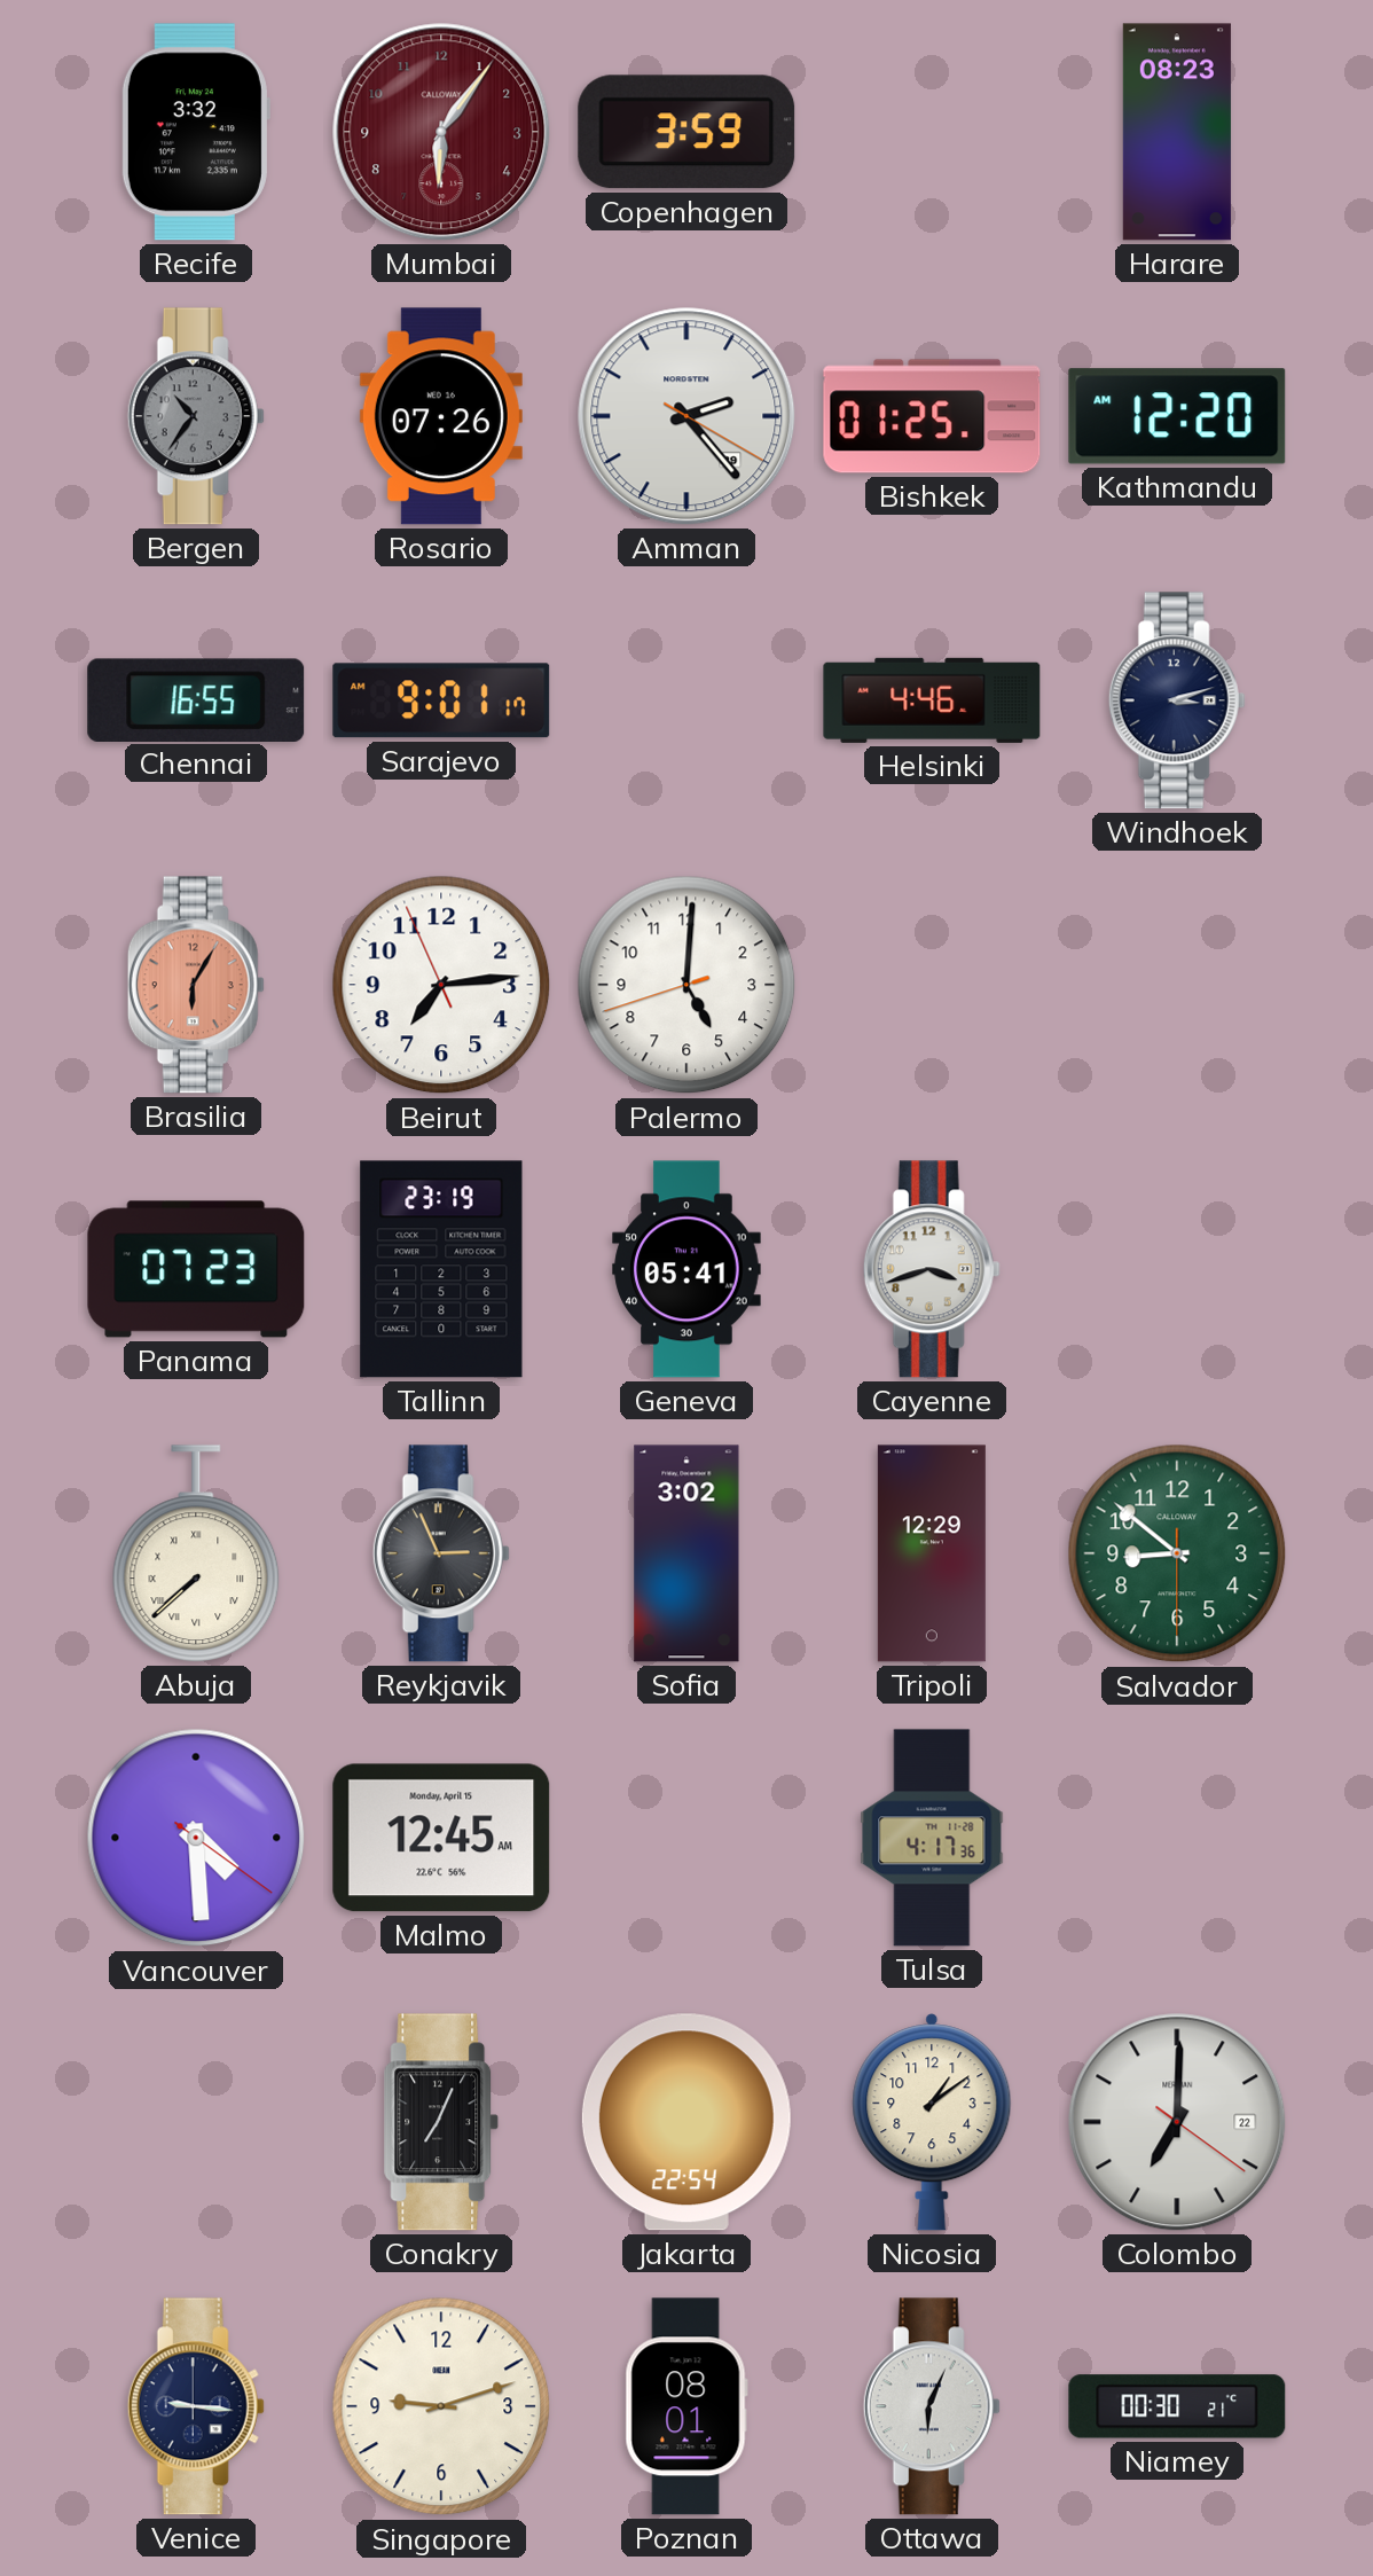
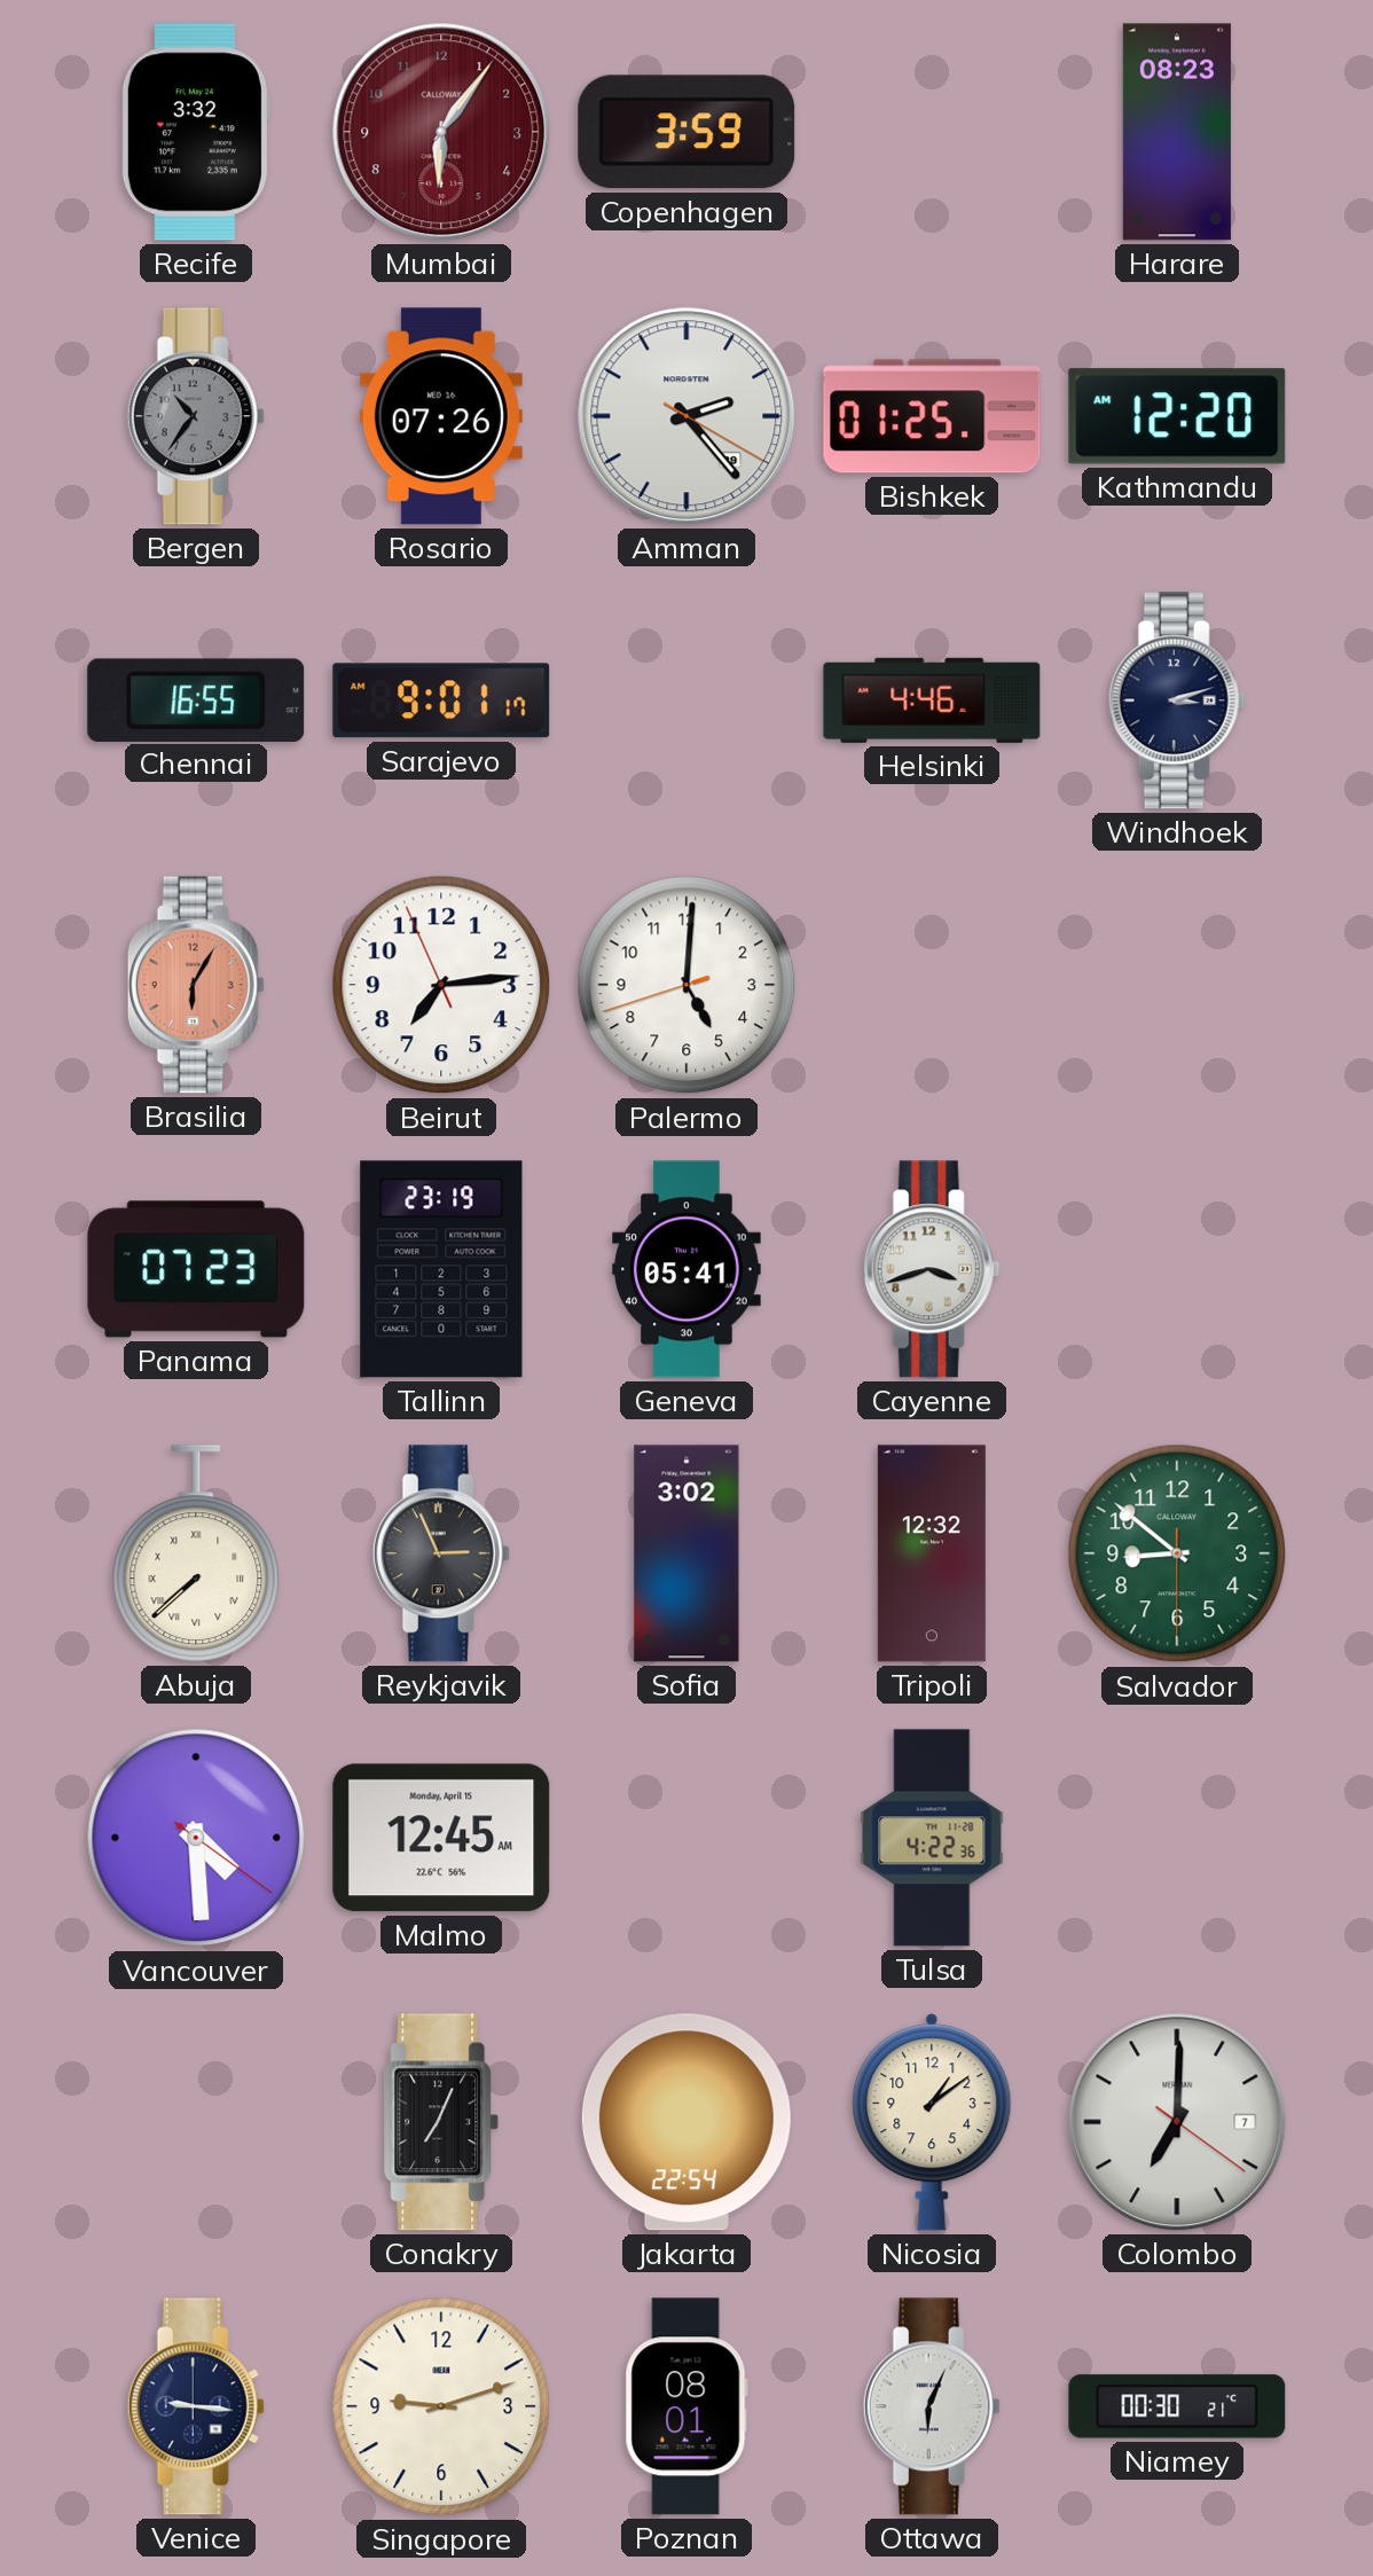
Tripoli: 12:29 -> 12:32
Tulsa: 4:17 -> 4:22
Colombo date: 22 -> 7
